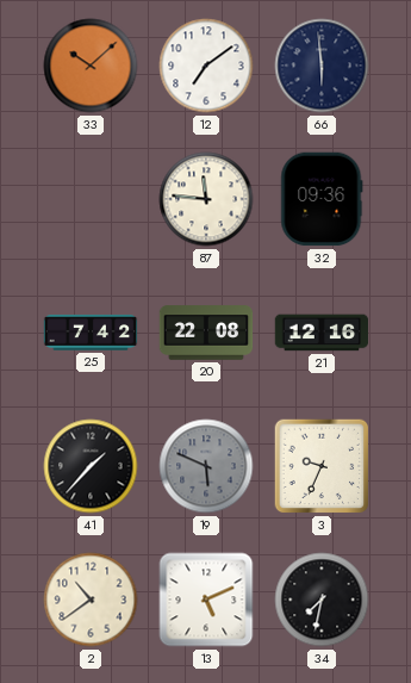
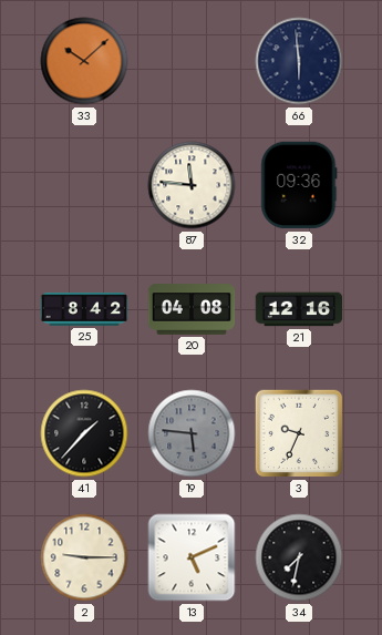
12: 7:09 -> none
25: 7:42 -> 8:42
20: 22:08 -> 04:08
19: 5:49 -> 5:46
2: 10:39 -> 9:15
